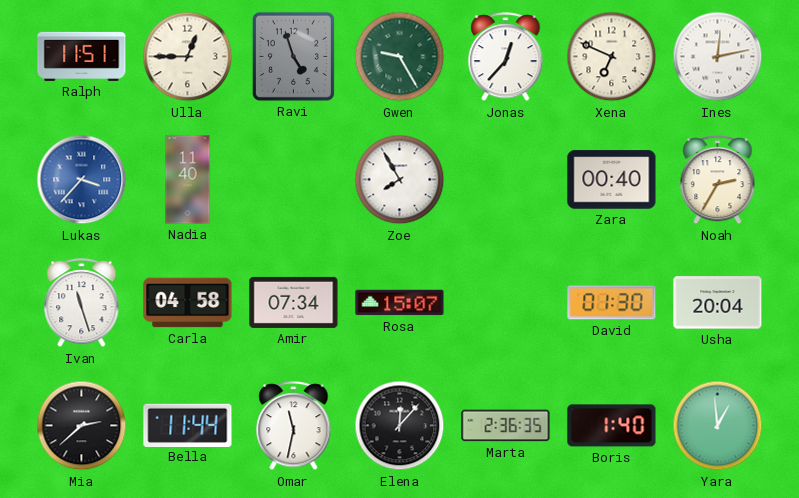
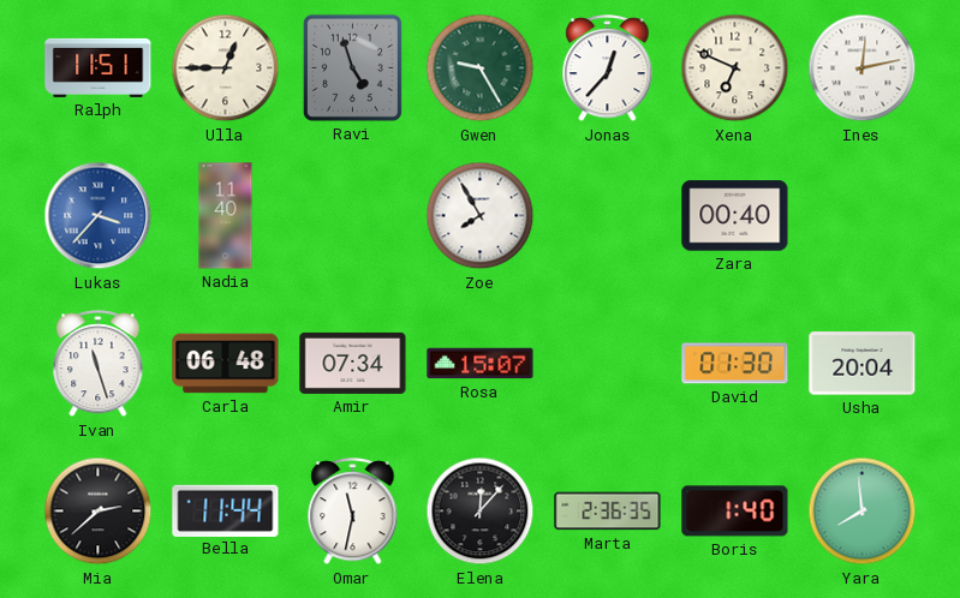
Noah: 2:35 -> none
Carla: 04:58 -> 06:48
Yara: 12:59 -> 7:59
